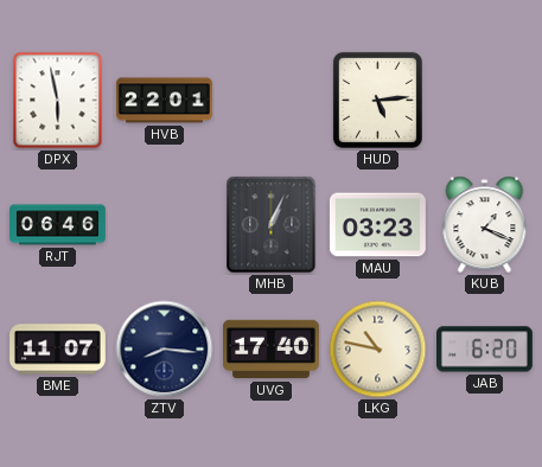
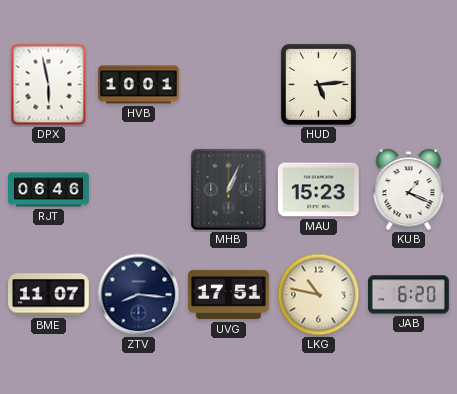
HVB: 22:01 -> 10:01
MAU: 03:23 -> 15:23
UVG: 17:40 -> 17:51
